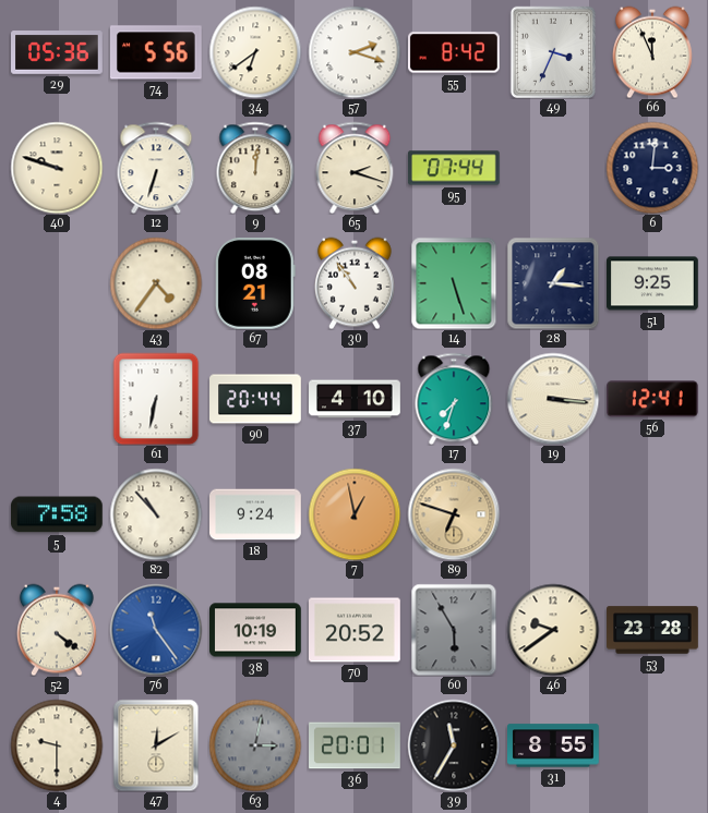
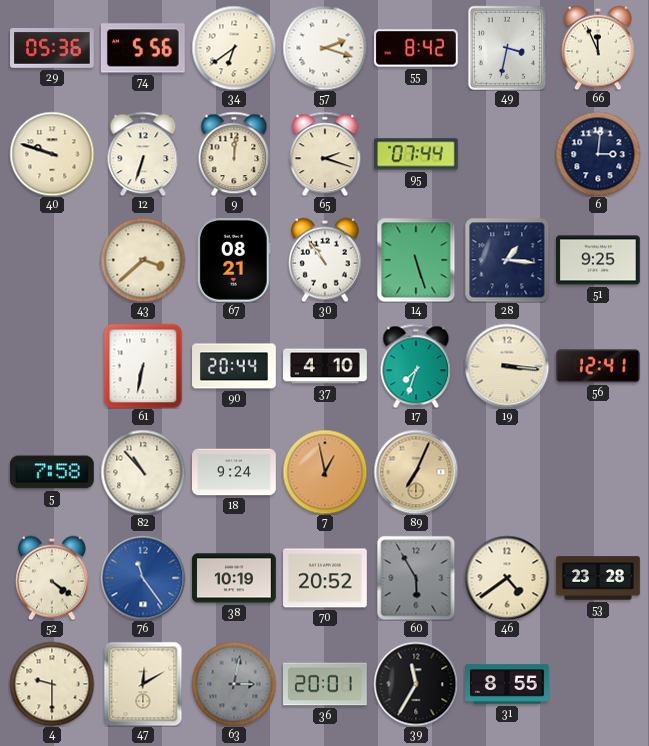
49: 3:34 -> 3:32
43: 4:36 -> 3:38
89: 6:48 -> 7:04
46: 9:39 -> 4:39
